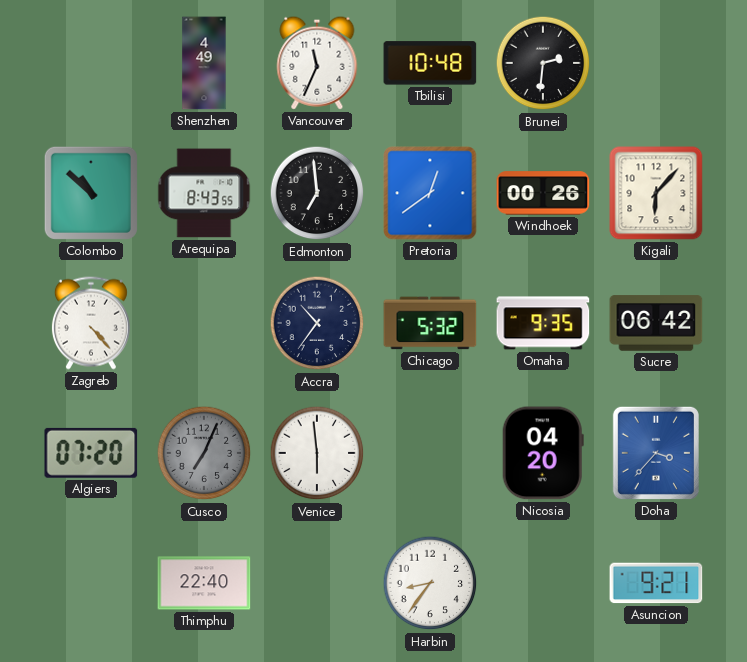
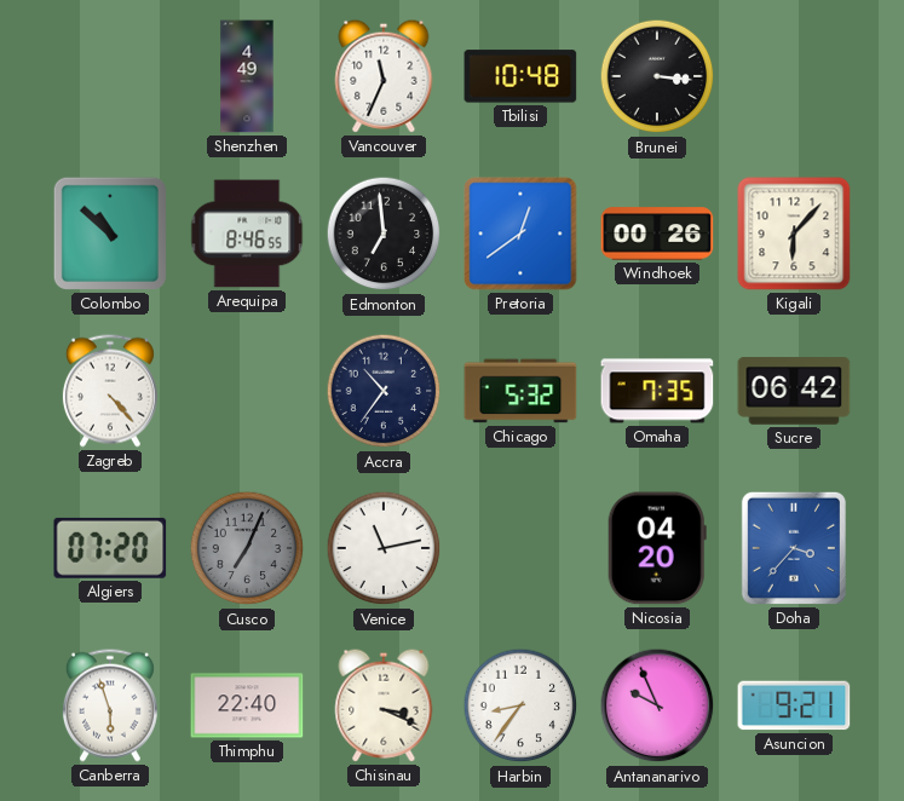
Brunei: 2:31 -> 3:16
Arequipa: 8:43 -> 8:46
Omaha: 9:35 -> 7:35
Venice: 5:59 -> 11:13
Canberra: none -> 5:57
Chisinau: none -> 3:19
Antananarivo: none -> 9:56
